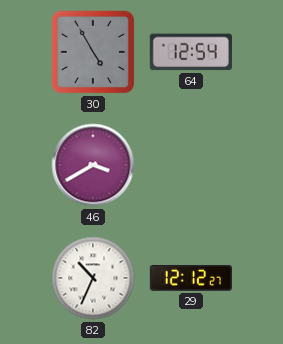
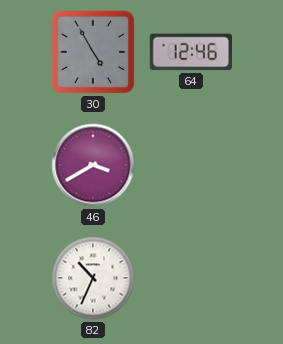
64: 12:54 -> 12:46
29: 12:12 -> none
